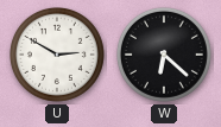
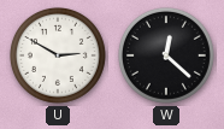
W: 6:22 -> 12:22
